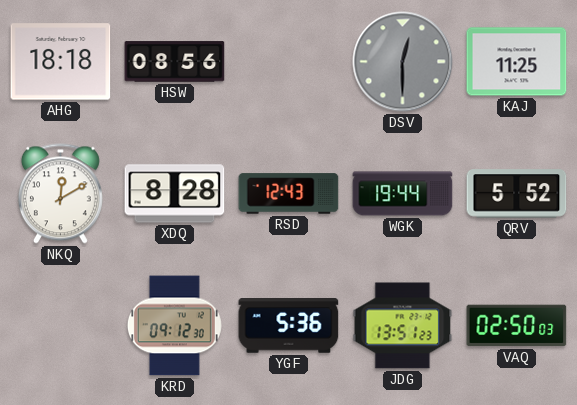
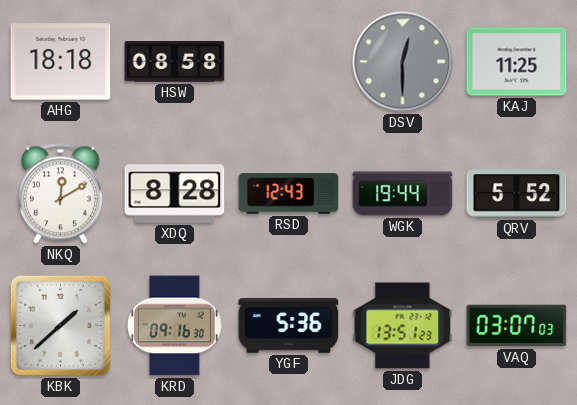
HSW: 08:56 -> 08:58
KBK: none -> 1:38
KRD: 09:12 -> 09:16
VAQ: 02:50 -> 03:07
